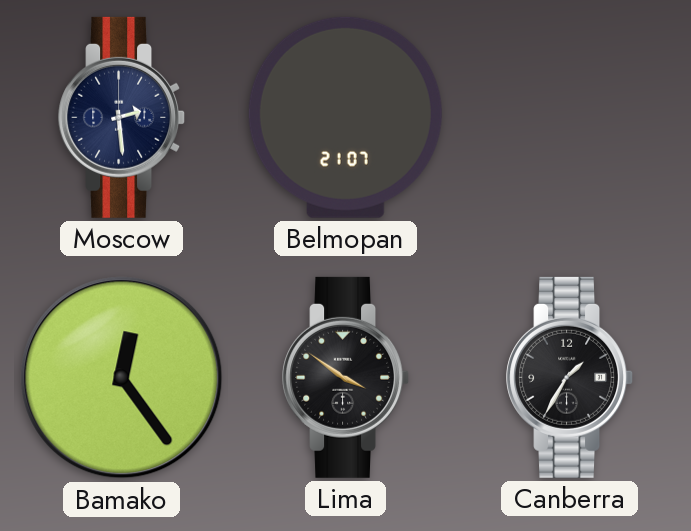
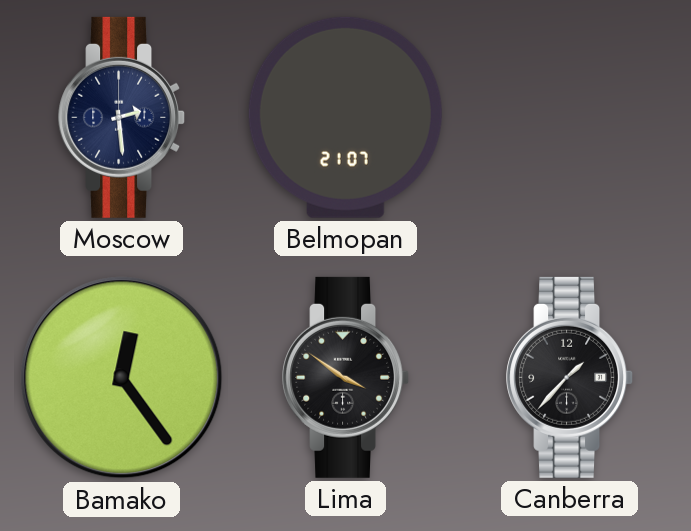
Canberra: 1:35 -> 1:37
